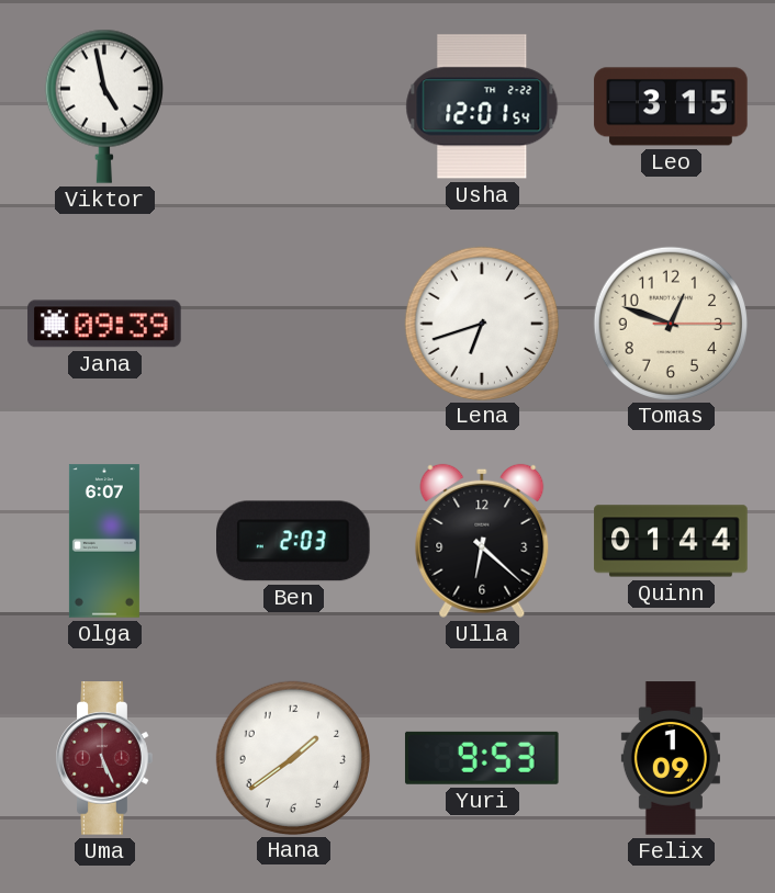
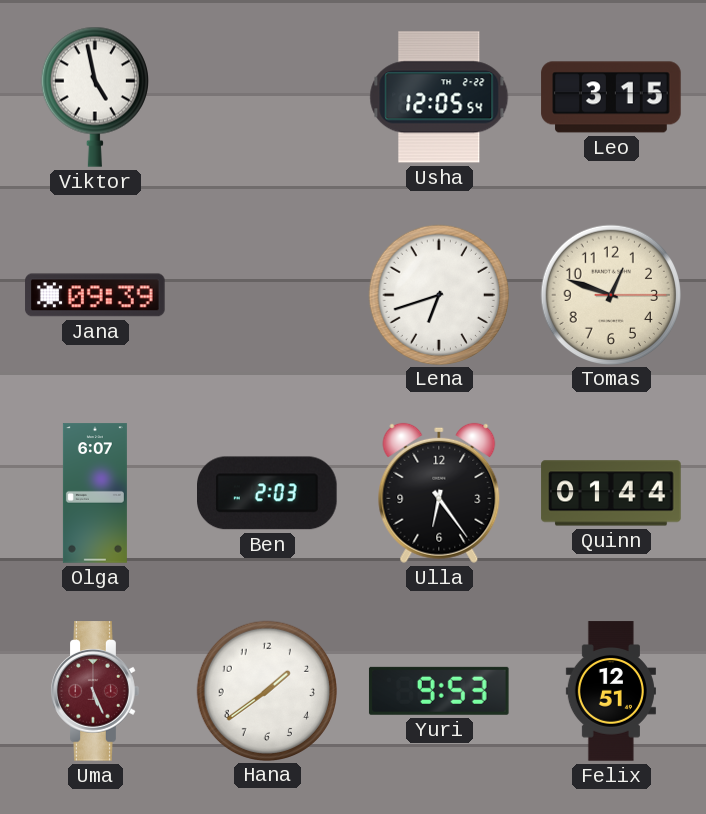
Usha: 12:01 -> 12:05
Ulla: 6:22 -> 6:24
Felix: 1:09 -> 12:51
